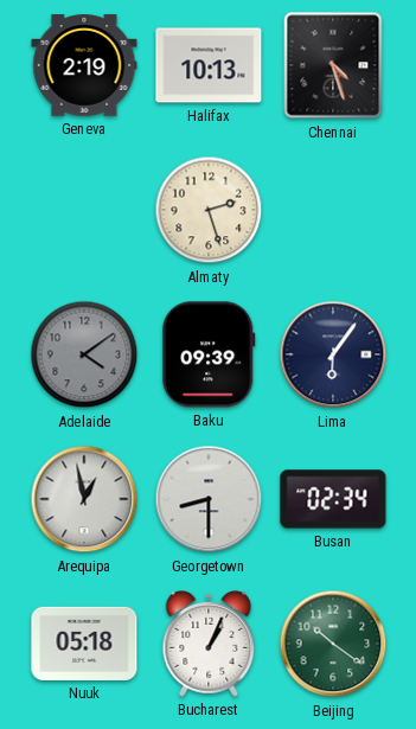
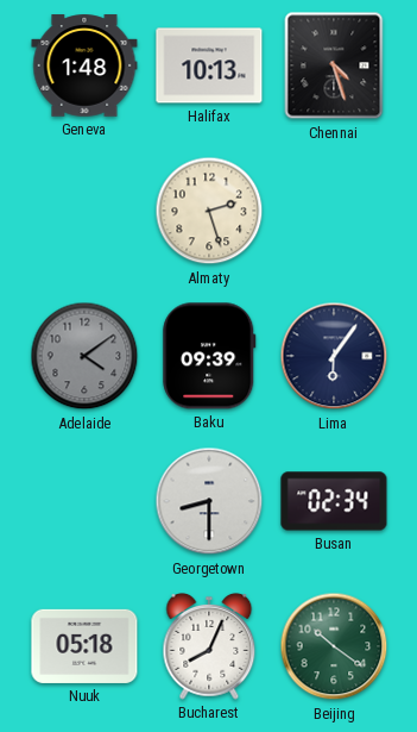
Geneva: 2:19 -> 1:48
Arequipa: 12:58 -> none
Bucharest: 1:04 -> 8:04
